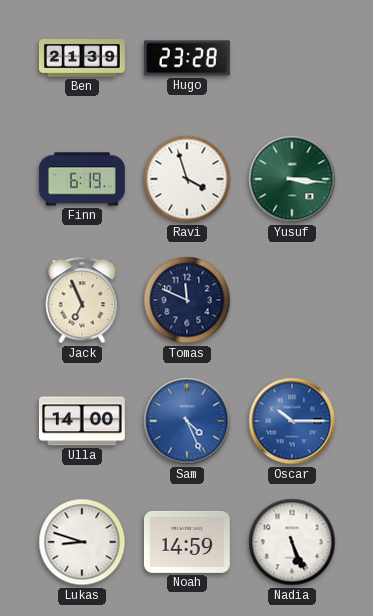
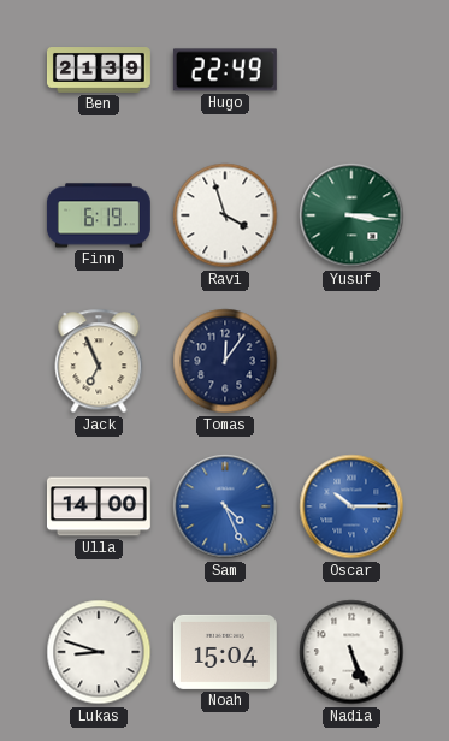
Hugo: 23:28 -> 22:49
Tomas: 11:49 -> 12:06
Noah: 14:59 -> 15:04
